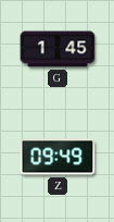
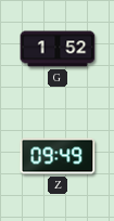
G: 1:45 -> 1:52
